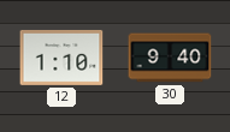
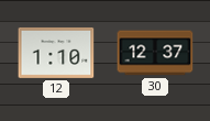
30: 9:40 -> 12:37
